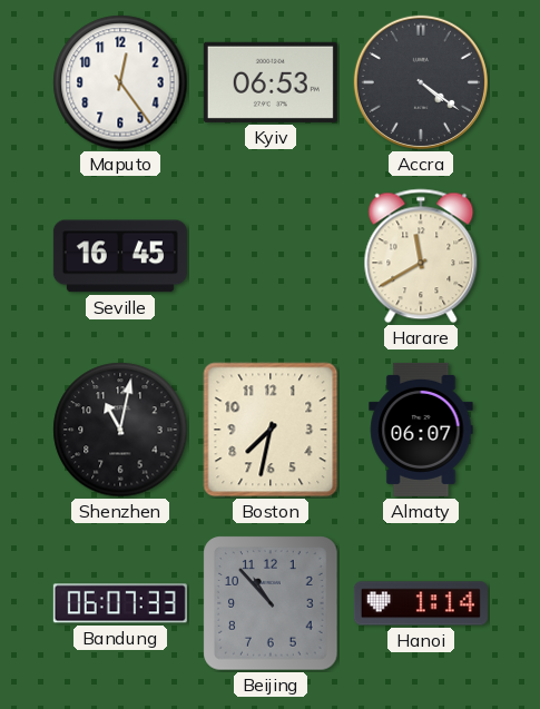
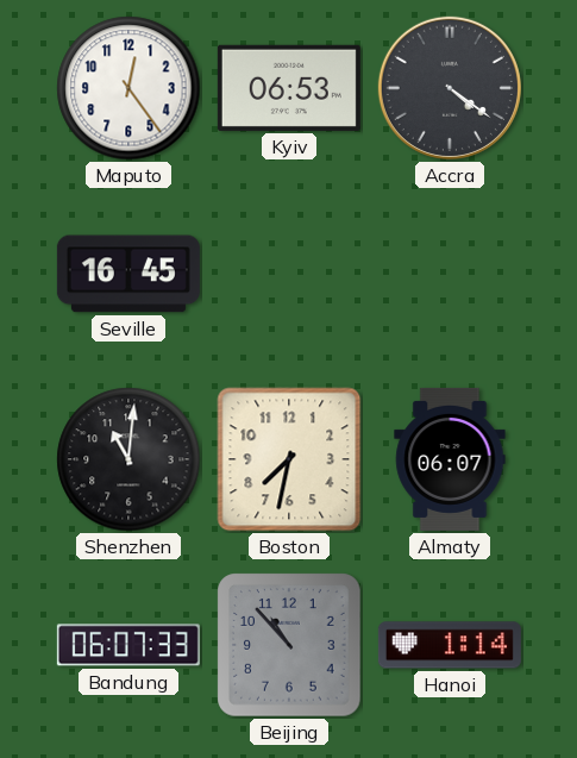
Harare: 11:40 -> none
Shenzhen: 11:02 -> 11:01
